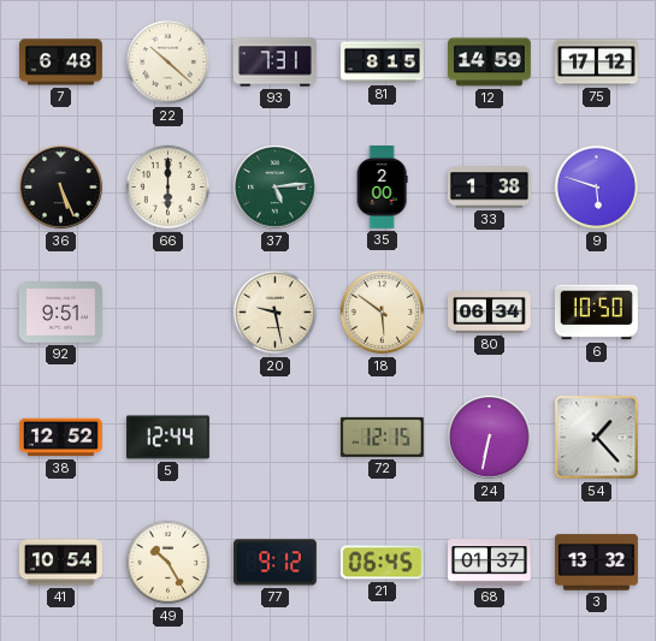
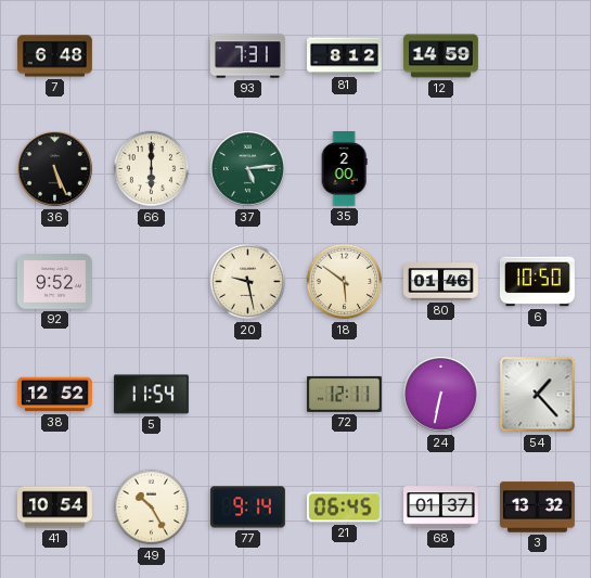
22: 10:22 -> none
81: 8:15 -> 8:12
75: 17:12 -> none
33: 1:38 -> none
9: 5:48 -> none
92: 9:51 -> 9:52
80: 06:34 -> 01:46
5: 12:44 -> 11:54
72: 12:15 -> 12:11
77: 9:12 -> 9:14
